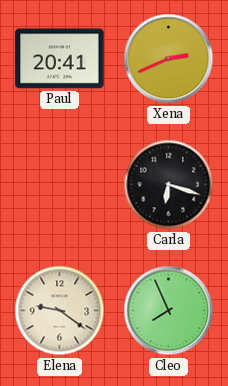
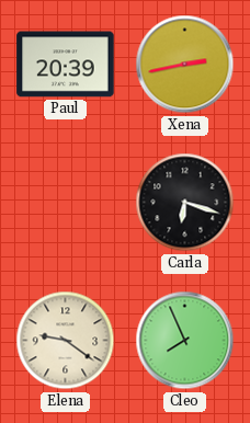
Paul: 20:41 -> 20:39
Xena: 2:41 -> 2:43
